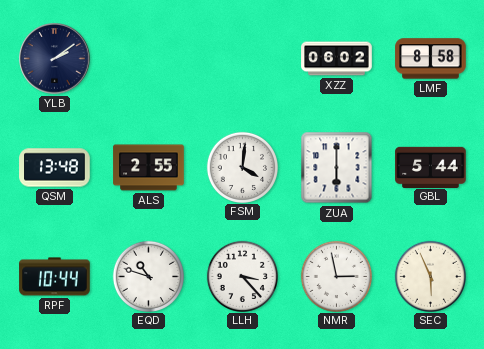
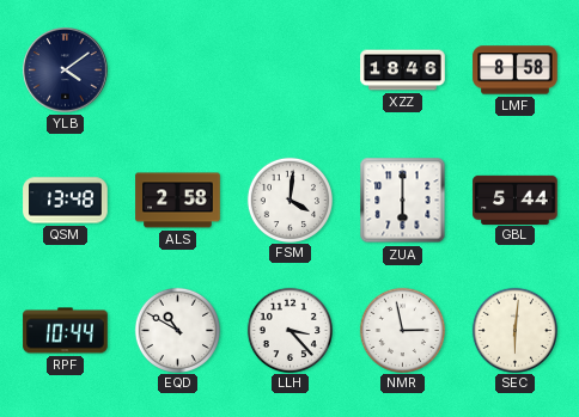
YLB: 2:09 -> 4:09
XZZ: 06:02 -> 18:46
ALS: 2:55 -> 2:58
EQD: 10:48 -> 10:50
SEC: 5:56 -> 6:01
